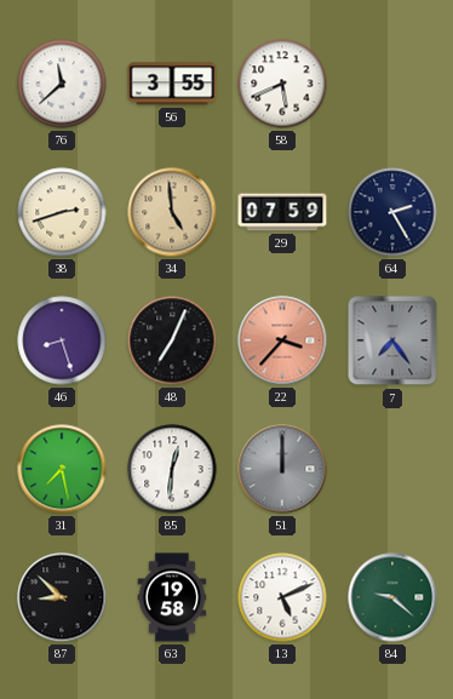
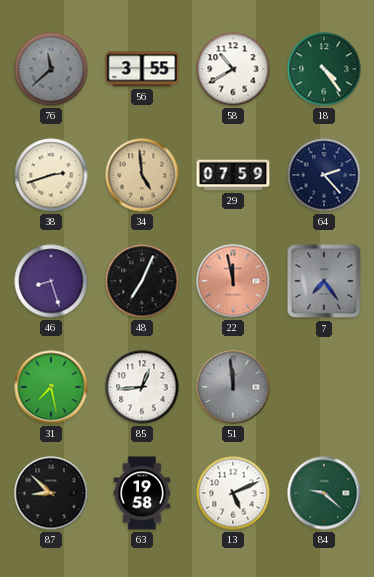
76 dial: white -> grey
58: 5:41 -> 10:40
18: none -> 4:24
64: 2:25 -> 2:23
22: 3:37 -> 11:58
85: 12:31 -> 12:44
51: 12:00 -> 11:59
